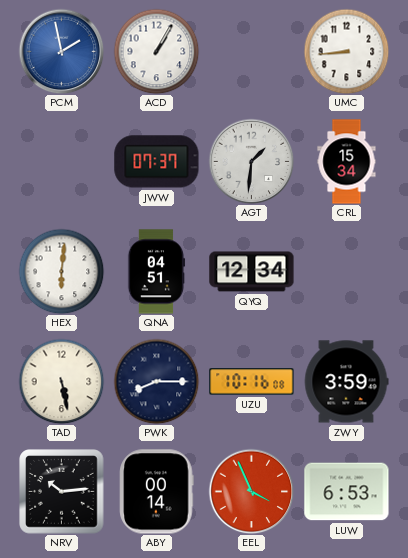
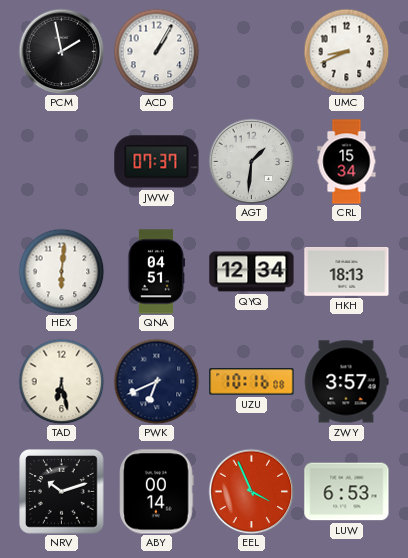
PCM dial: blue -> black
UMC: 8:44 -> 8:41
HKH: none -> 18:13
TAD: 5:28 -> 6:28
PWK: 8:15 -> 6:41
ZWY: 3:59 -> 3:57
NRV: 10:14 -> 10:12
